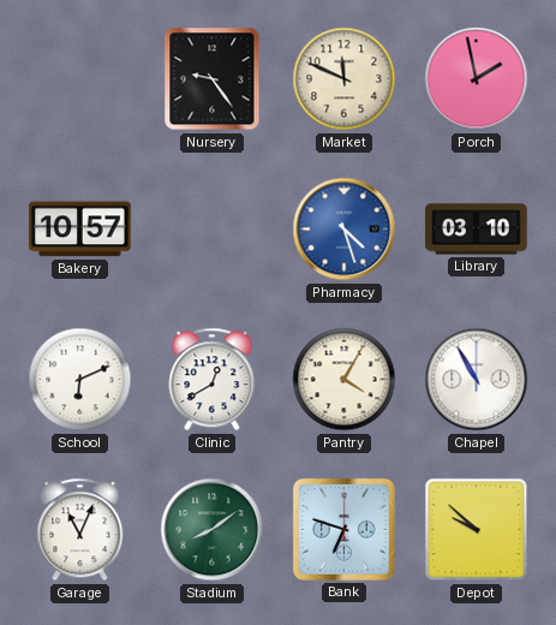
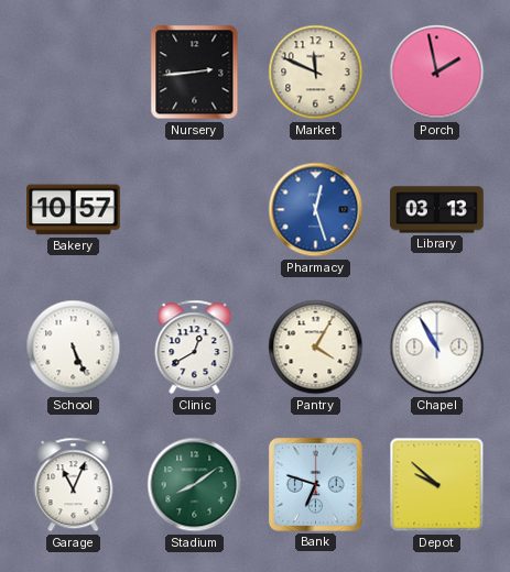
Nursery: 9:24 -> 2:44
Pharmacy: 4:27 -> 12:27
Library: 03:10 -> 03:13
School: 6:11 -> 5:26
